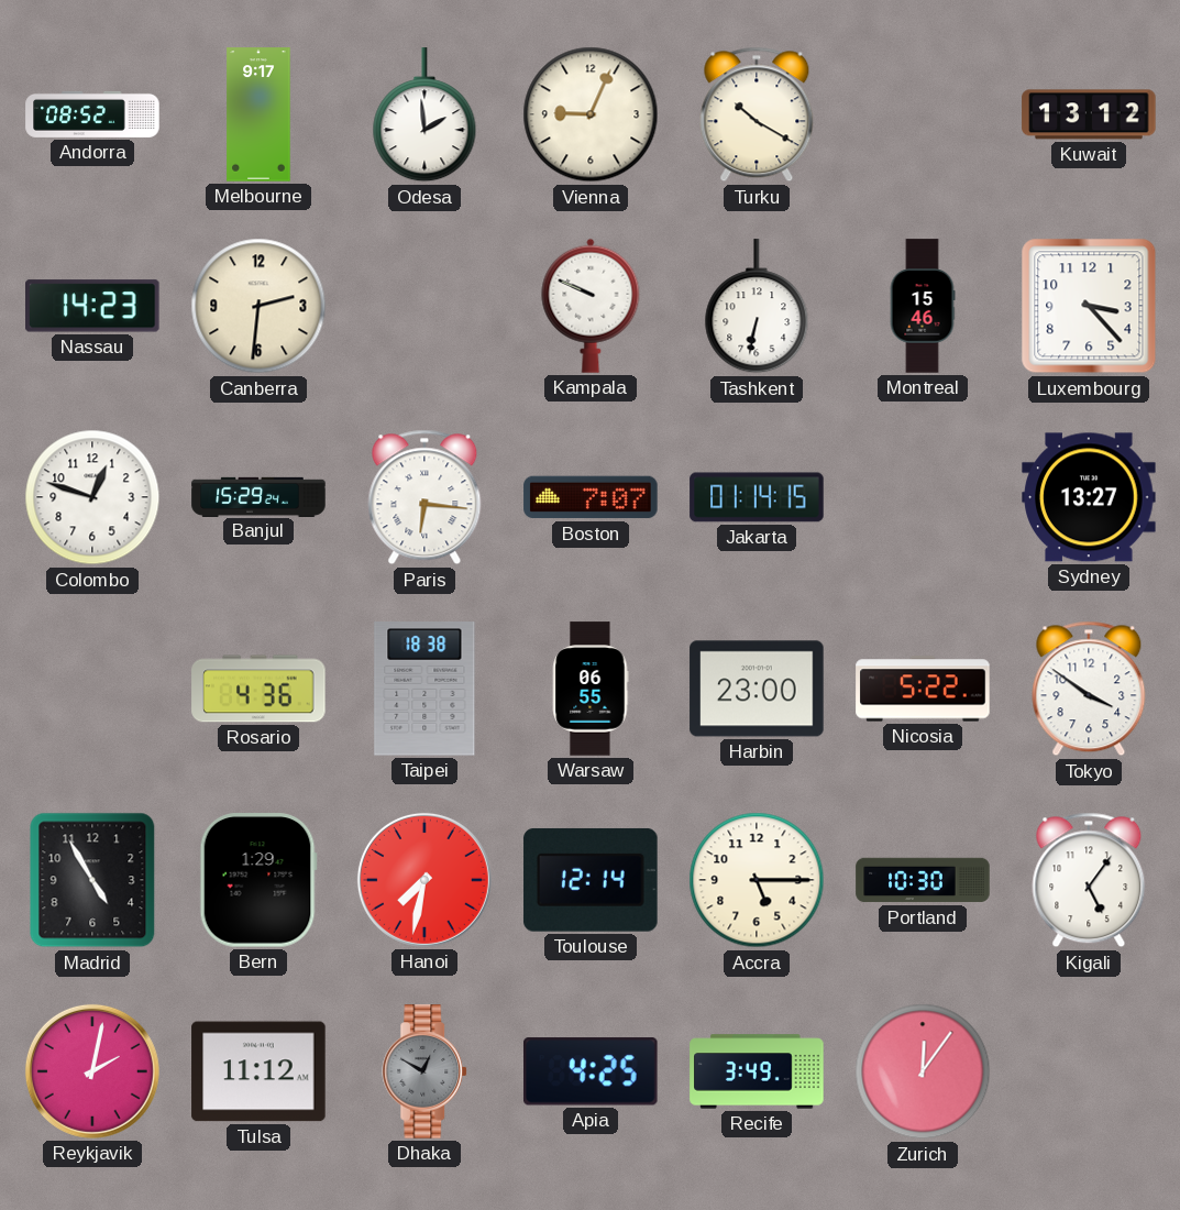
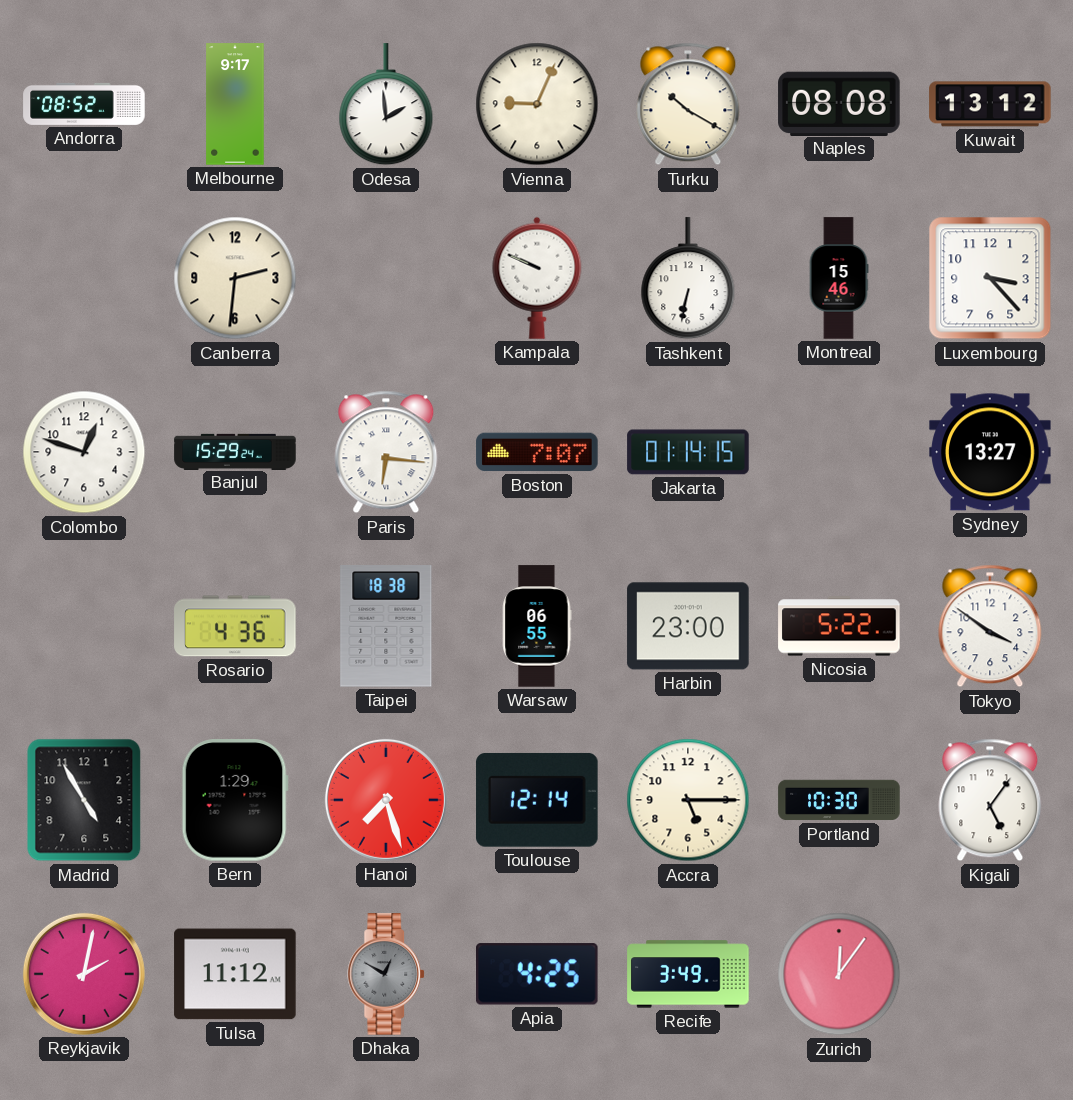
Naples: none -> 08:08
Nassau: 14:23 -> none
Hanoi: 7:32 -> 7:27
